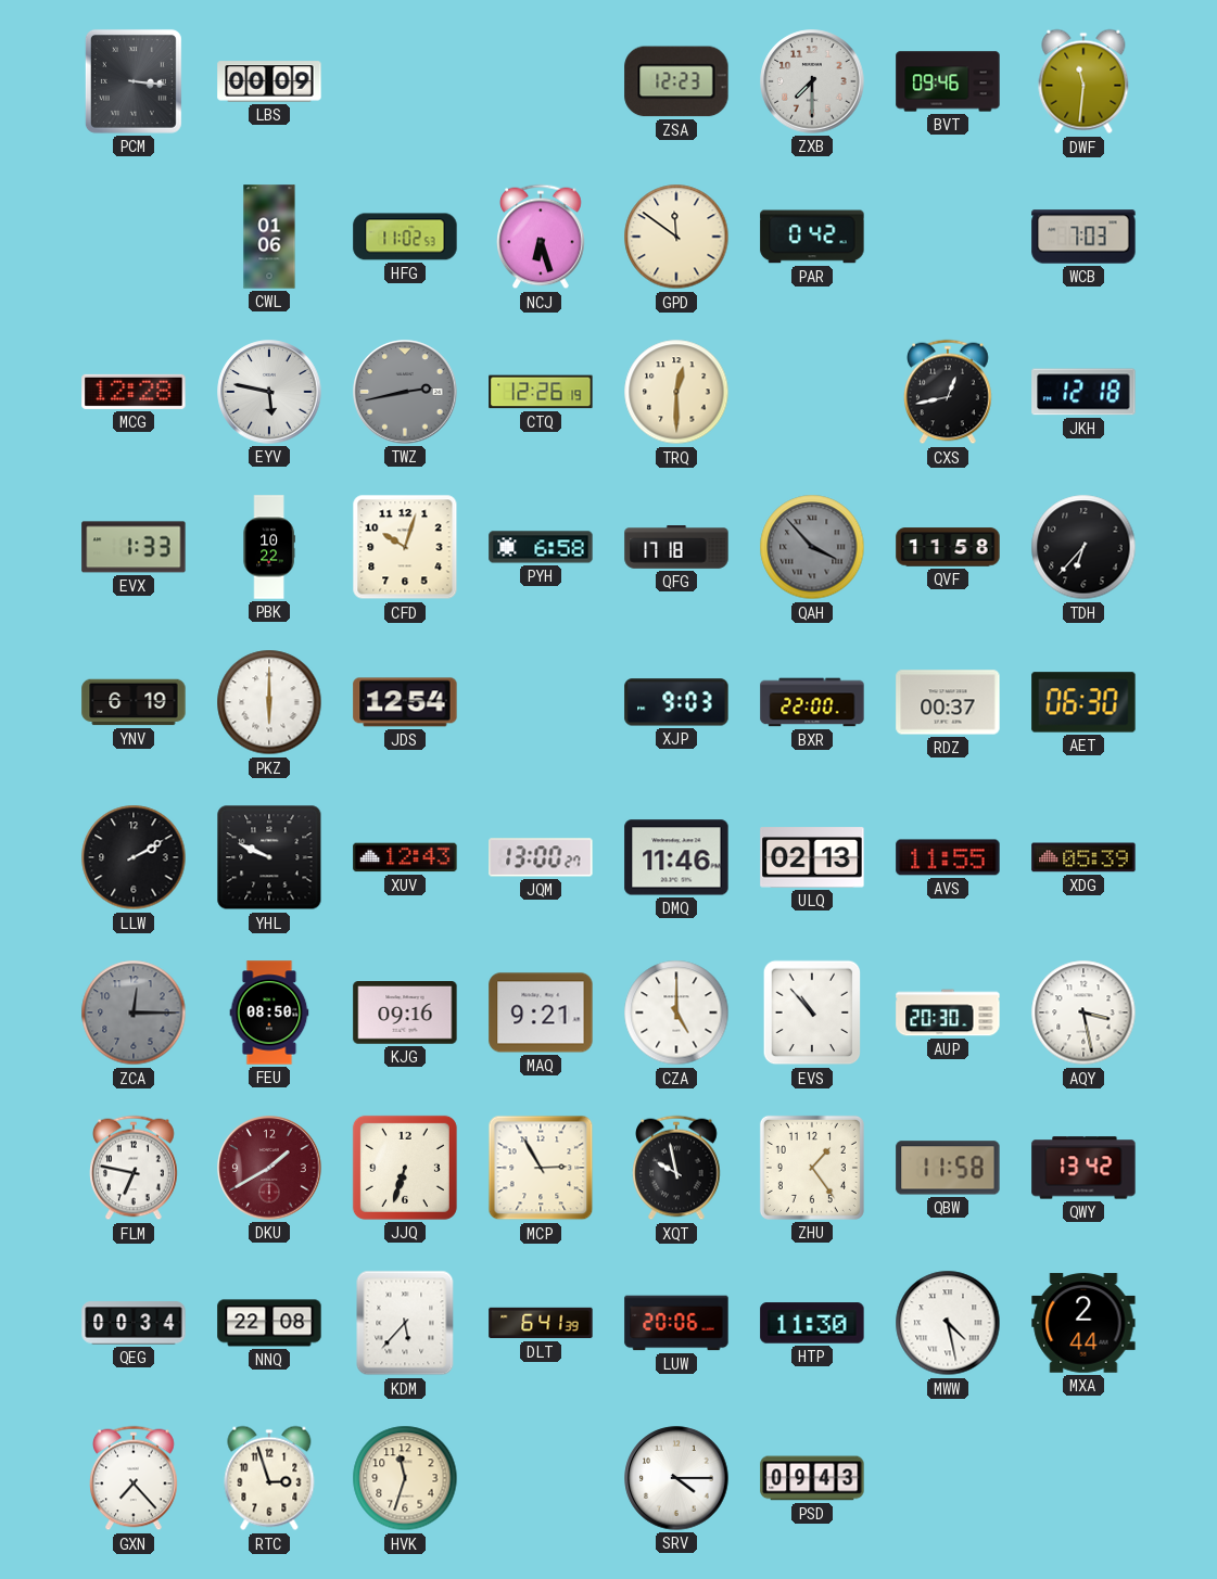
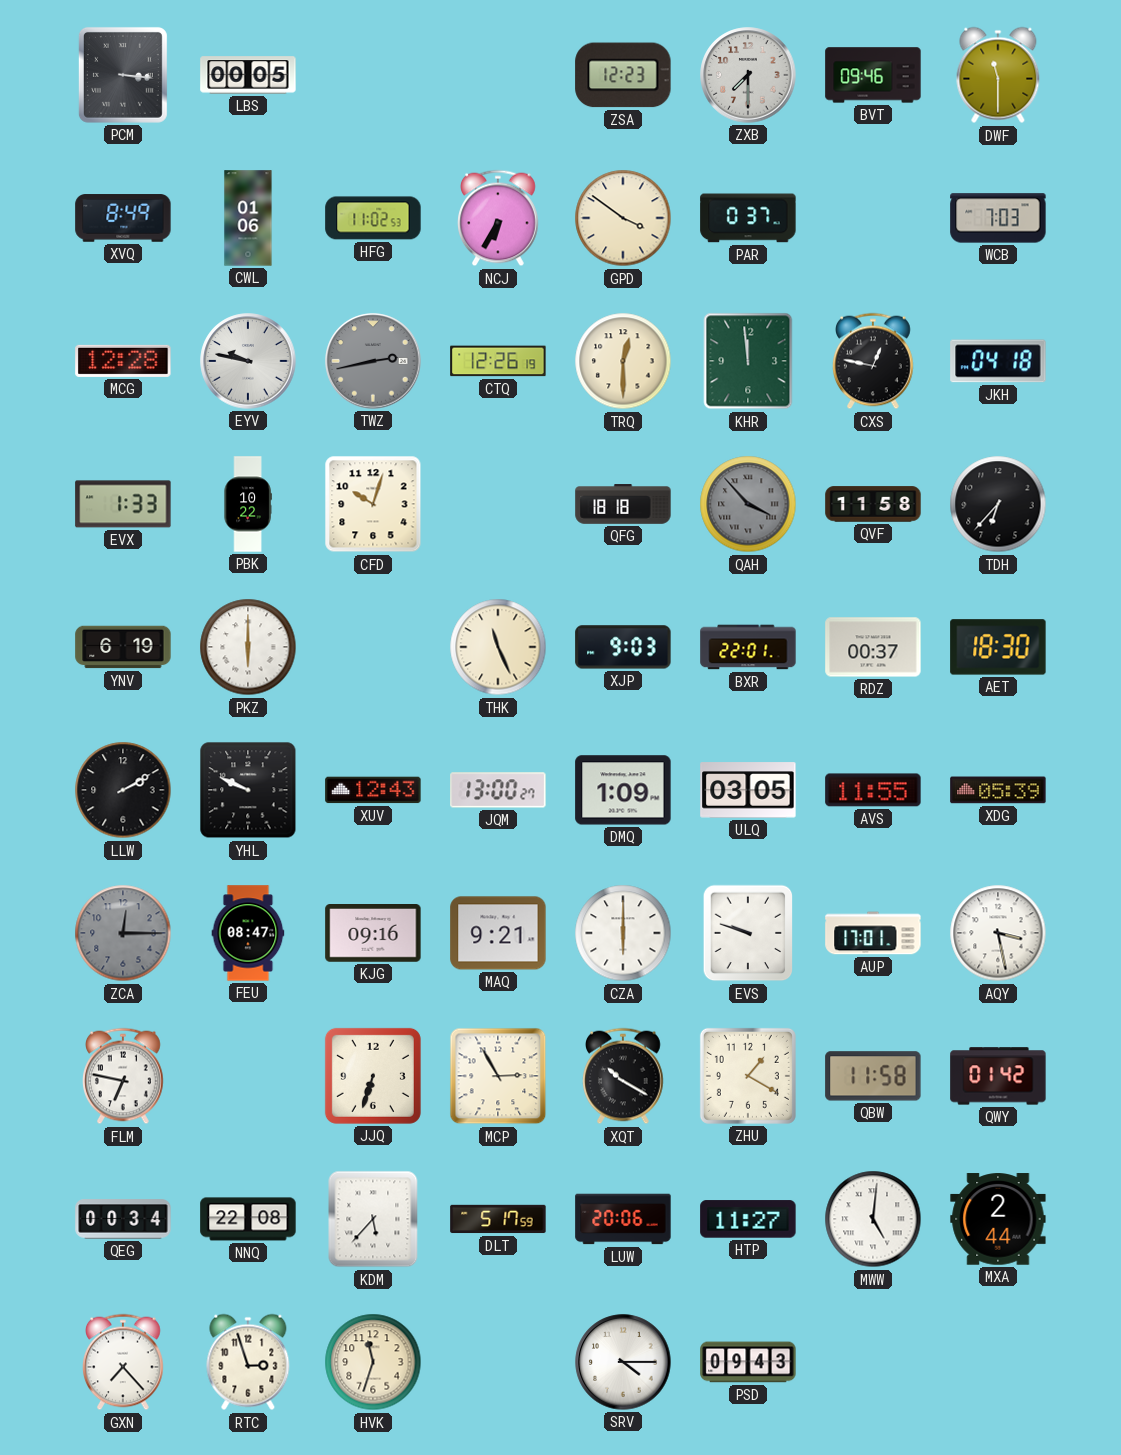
LBS: 00:09 -> 00:05
DWF: 11:31 -> 11:30
XVQ: none -> 8:49
NCJ: 6:27 -> 6:35
GPD: 11:51 -> 3:51
PAR: 0:42 -> 0:37
EYV: 5:47 -> 9:47
KHR: none -> 11:59
CXS: 12:43 -> 12:47
JKH: 12:18 -> 04:18
PYH: 6:58 -> none
QFG: 17:18 -> 18:18
JDS: 12:54 -> none
THK: none -> 11:26
BXR: 22:00 -> 22:01
AET: 06:30 -> 18:30
DMQ: 11:46 -> 1:09
ULQ: 02:13 -> 03:05
FEU: 08:50 -> 08:47
CZA: 5:00 -> 6:00
EVS: 10:53 -> 9:48
AUP: 20:30 -> 17:01
DKU: 1:40 -> none
XQT: 9:58 -> 10:20
ZHU: 1:24 -> 1:20
QWY: 13:42 -> 01:42
DLT: 6:41 -> 5:17
HTP: 11:30 -> 11:27
MWW: 4:28 -> 5:01
